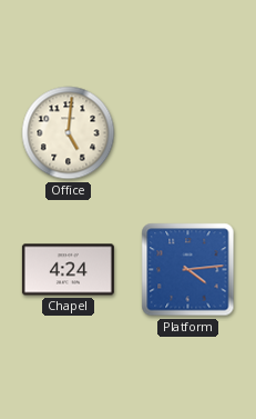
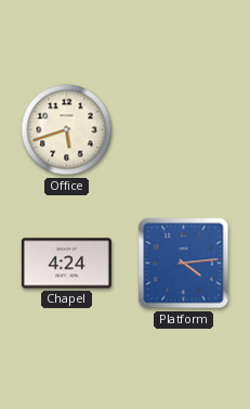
Office: 5:01 -> 5:42
